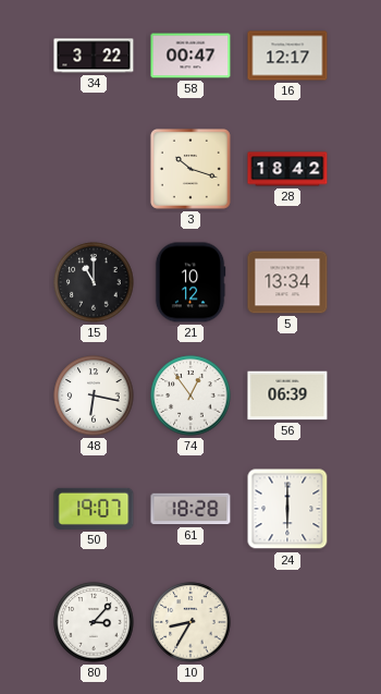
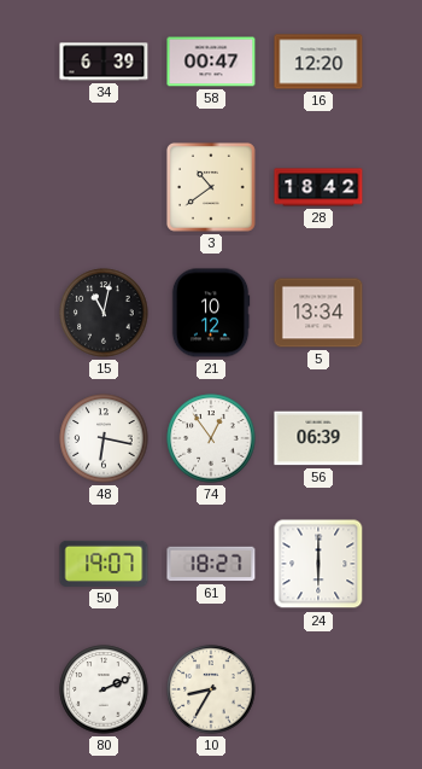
34: 3:22 -> 6:39
16: 12:17 -> 12:20
3: 10:18 -> 10:39
15: 11:00 -> 11:02
61: 18:28 -> 18:27
80: 3:07 -> 2:11
